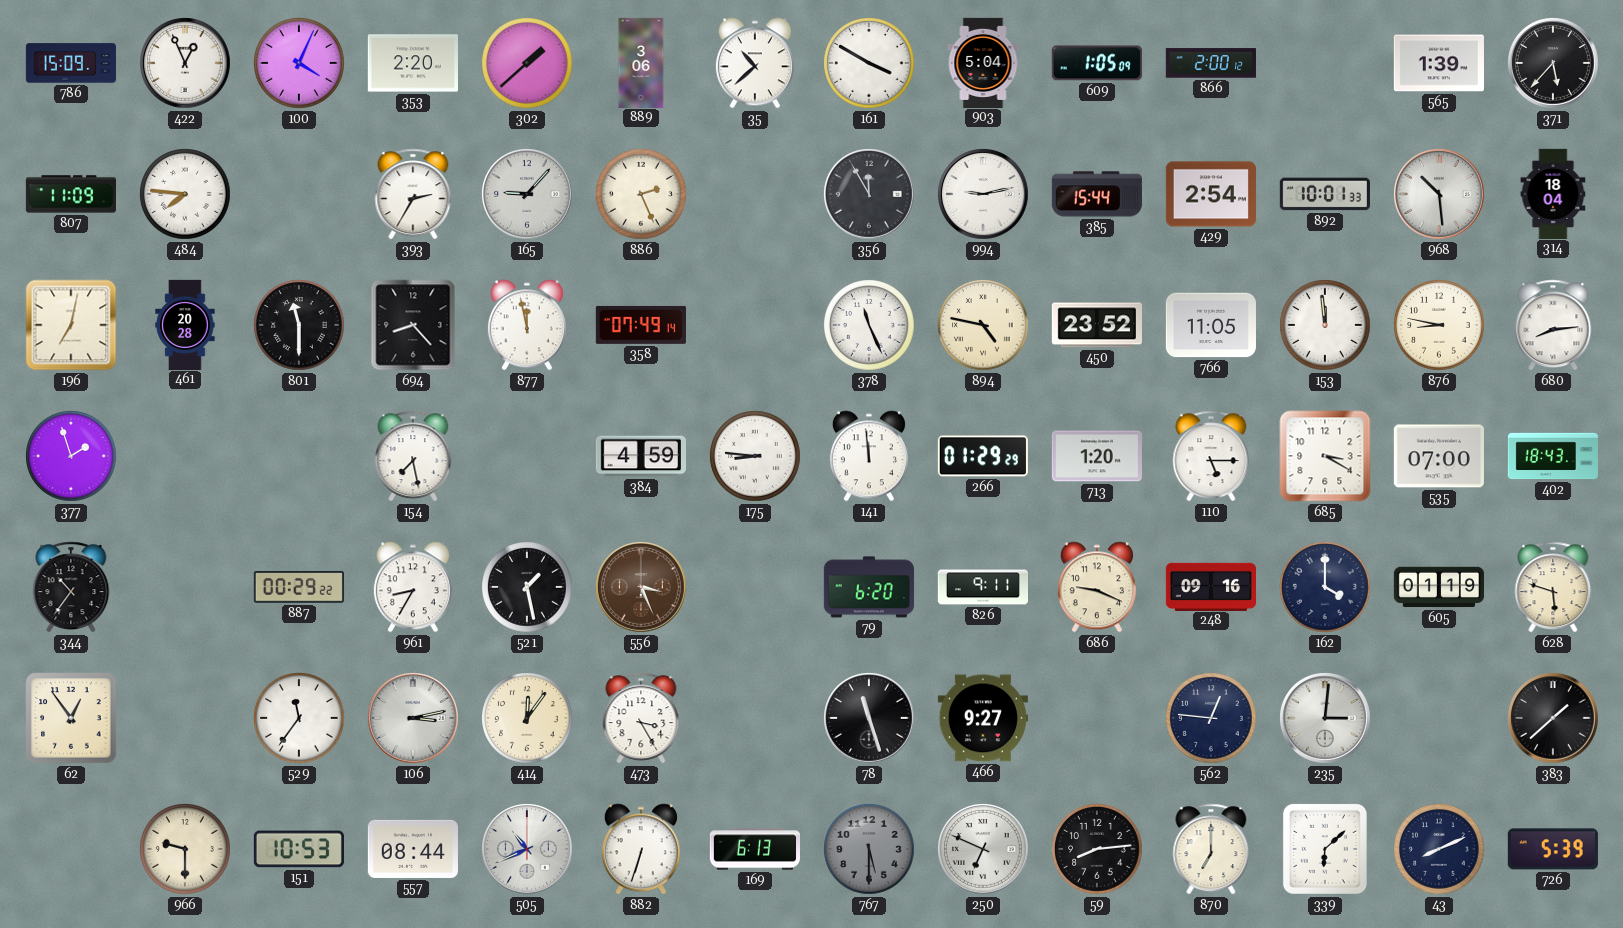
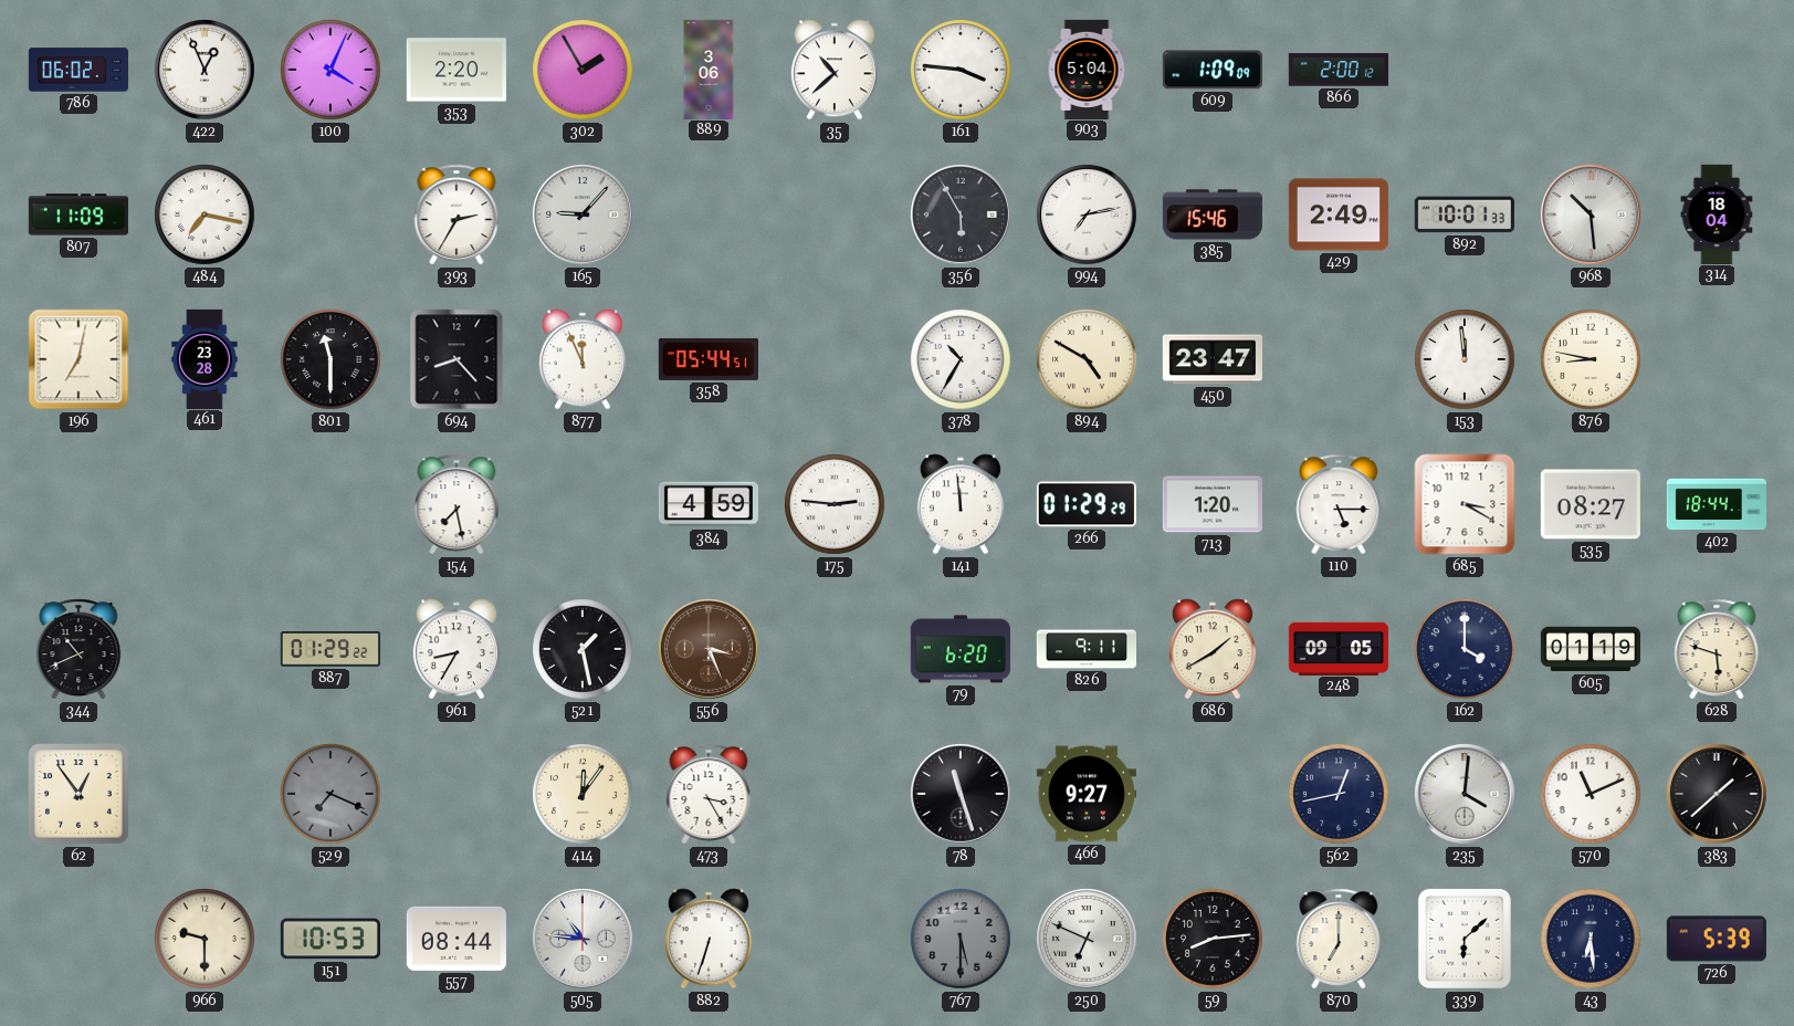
786: 15:09 -> 06:02
302: 1:38 -> 1:55
161: 3:50 -> 3:46
609: 1:05 -> 1:09
565: 1:39 -> none
371: 5:37 -> none
484: 7:46 -> 7:17
886: 2:26 -> none
356: 11:55 -> 5:55
994: 9:13 -> 7:13
385: 15:44 -> 15:46
429: 2:54 -> 2:49
461: 20:28 -> 23:28
877: 11:58 -> 11:56
358: 07:49 -> 05:44
378: 11:26 -> 10:35
894: 4:47 -> 4:50
450: 23:52 -> 23:47
766: 11:05 -> none
680: 8:14 -> none
377: 1:57 -> none
175: 8:46 -> 2:46
535: 07:00 -> 08:27
402: 18:43 -> 18:44
344: 10:36 -> 10:41
887: 00:29 -> 01:29
686: 9:19 -> 1:40
248: 09:16 -> 09:05
529: 11:36 -> 7:19
529 dial: white -> grey
106: 3:13 -> none
562: 12:46 -> 12:43
235: 3:01 -> 4:01
570: none -> 11:11
505: 10:41 -> 10:46
169: 6:13 -> none
43: 8:11 -> 6:29
